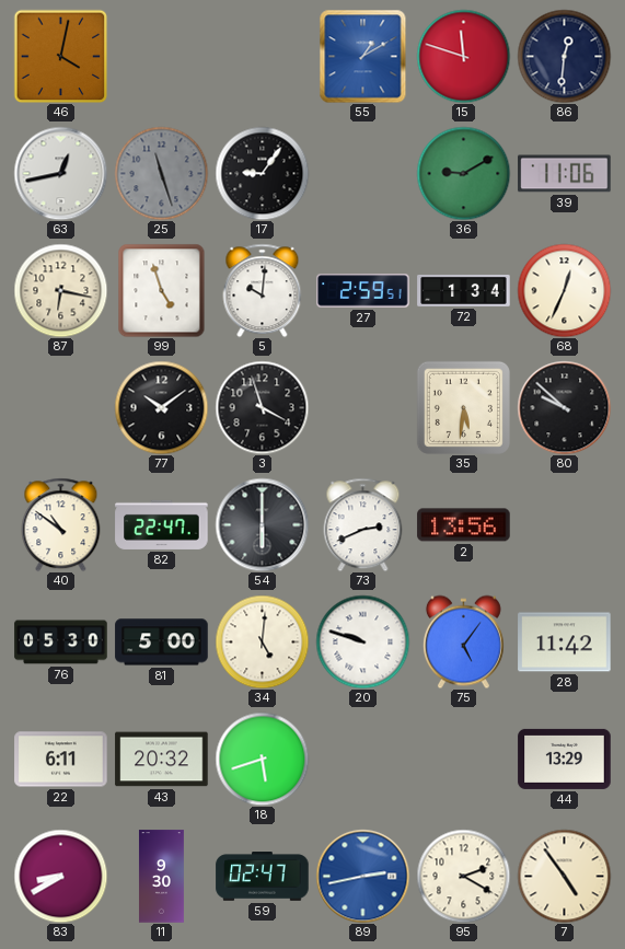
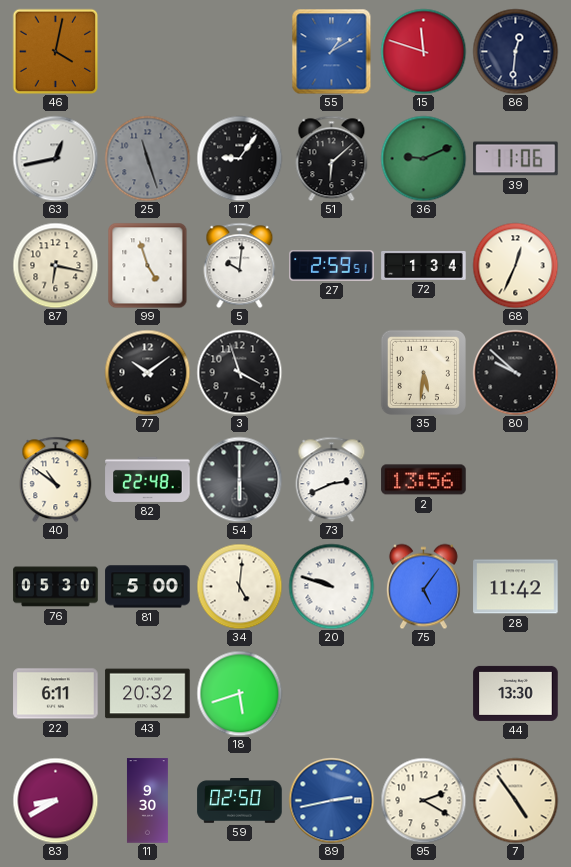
51: none -> 6:08
36: 9:10 -> 9:11
82: 22:47 -> 22:48
44: 13:29 -> 13:30
59: 02:47 -> 02:50
